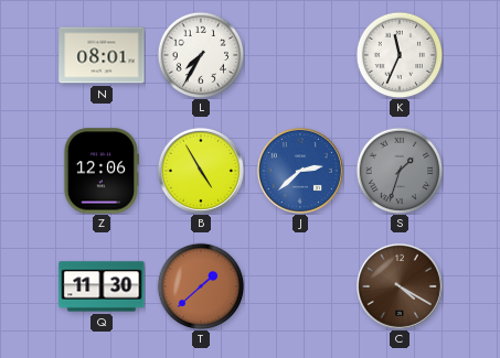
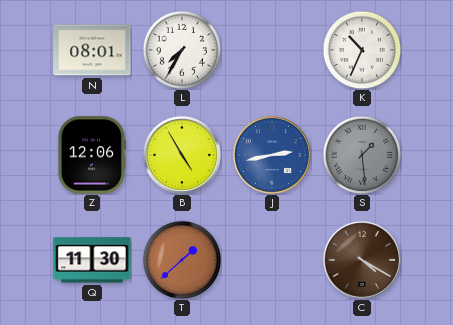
K: 11:34 -> 10:34
J: 2:38 -> 2:43
S: 1:33 -> 1:29
